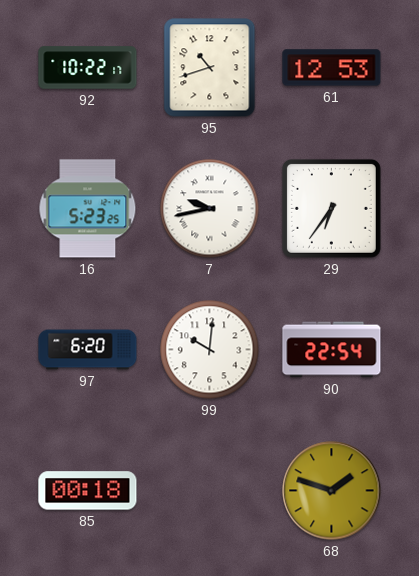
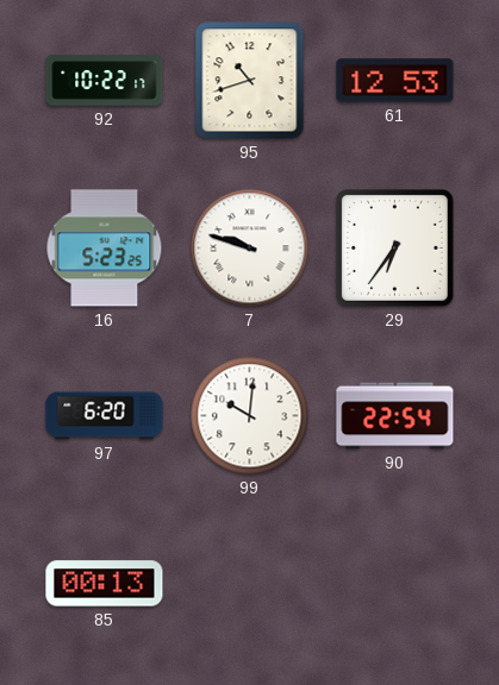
7: 9:43 -> 9:48
85: 00:18 -> 00:13
68: 1:48 -> none
